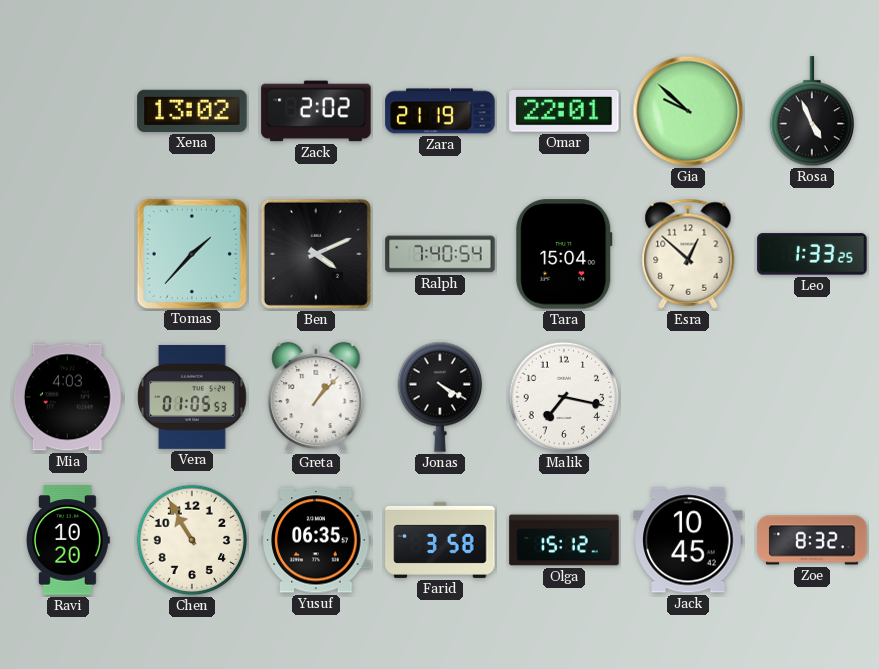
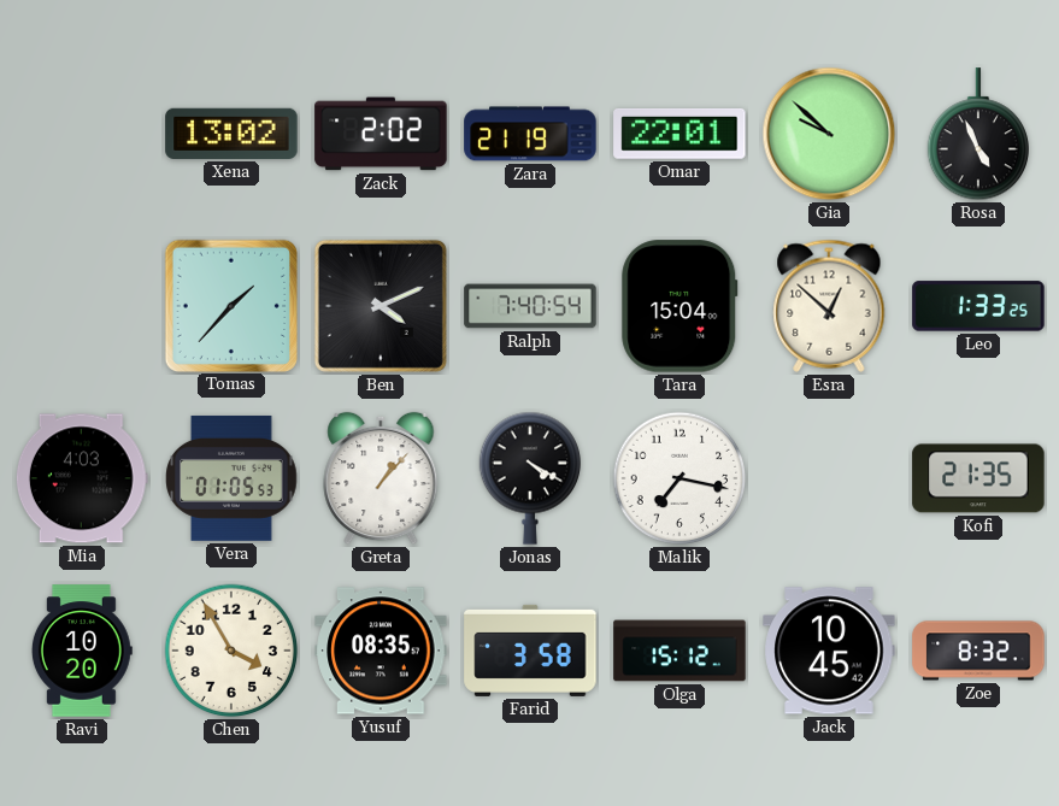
Kofi: none -> 21:35
Chen: 10:55 -> 3:55
Yusuf: 06:35 -> 08:35
